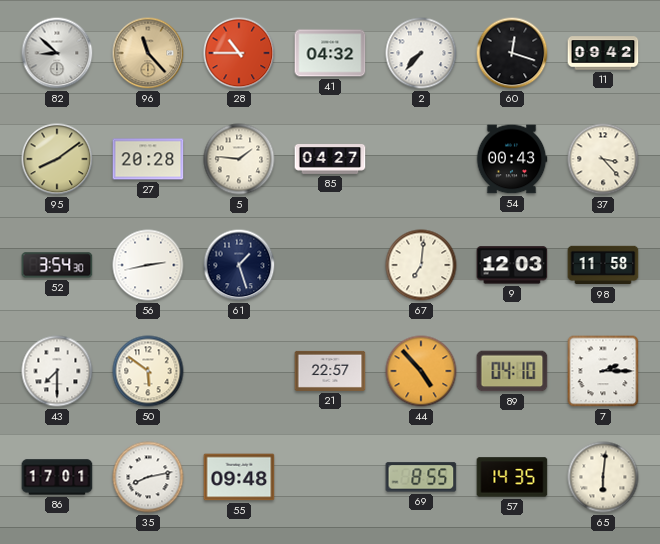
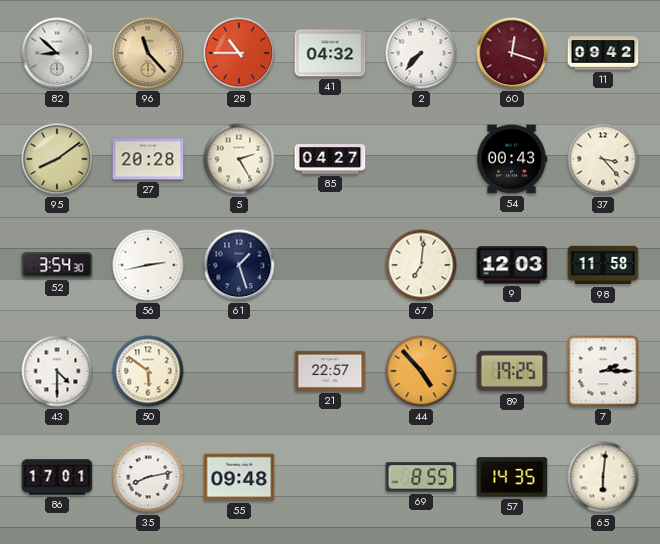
60 dial: black -> burgundy
5: 1:46 -> 2:25
43: 7:30 -> 4:30
89: 04:10 -> 19:25
